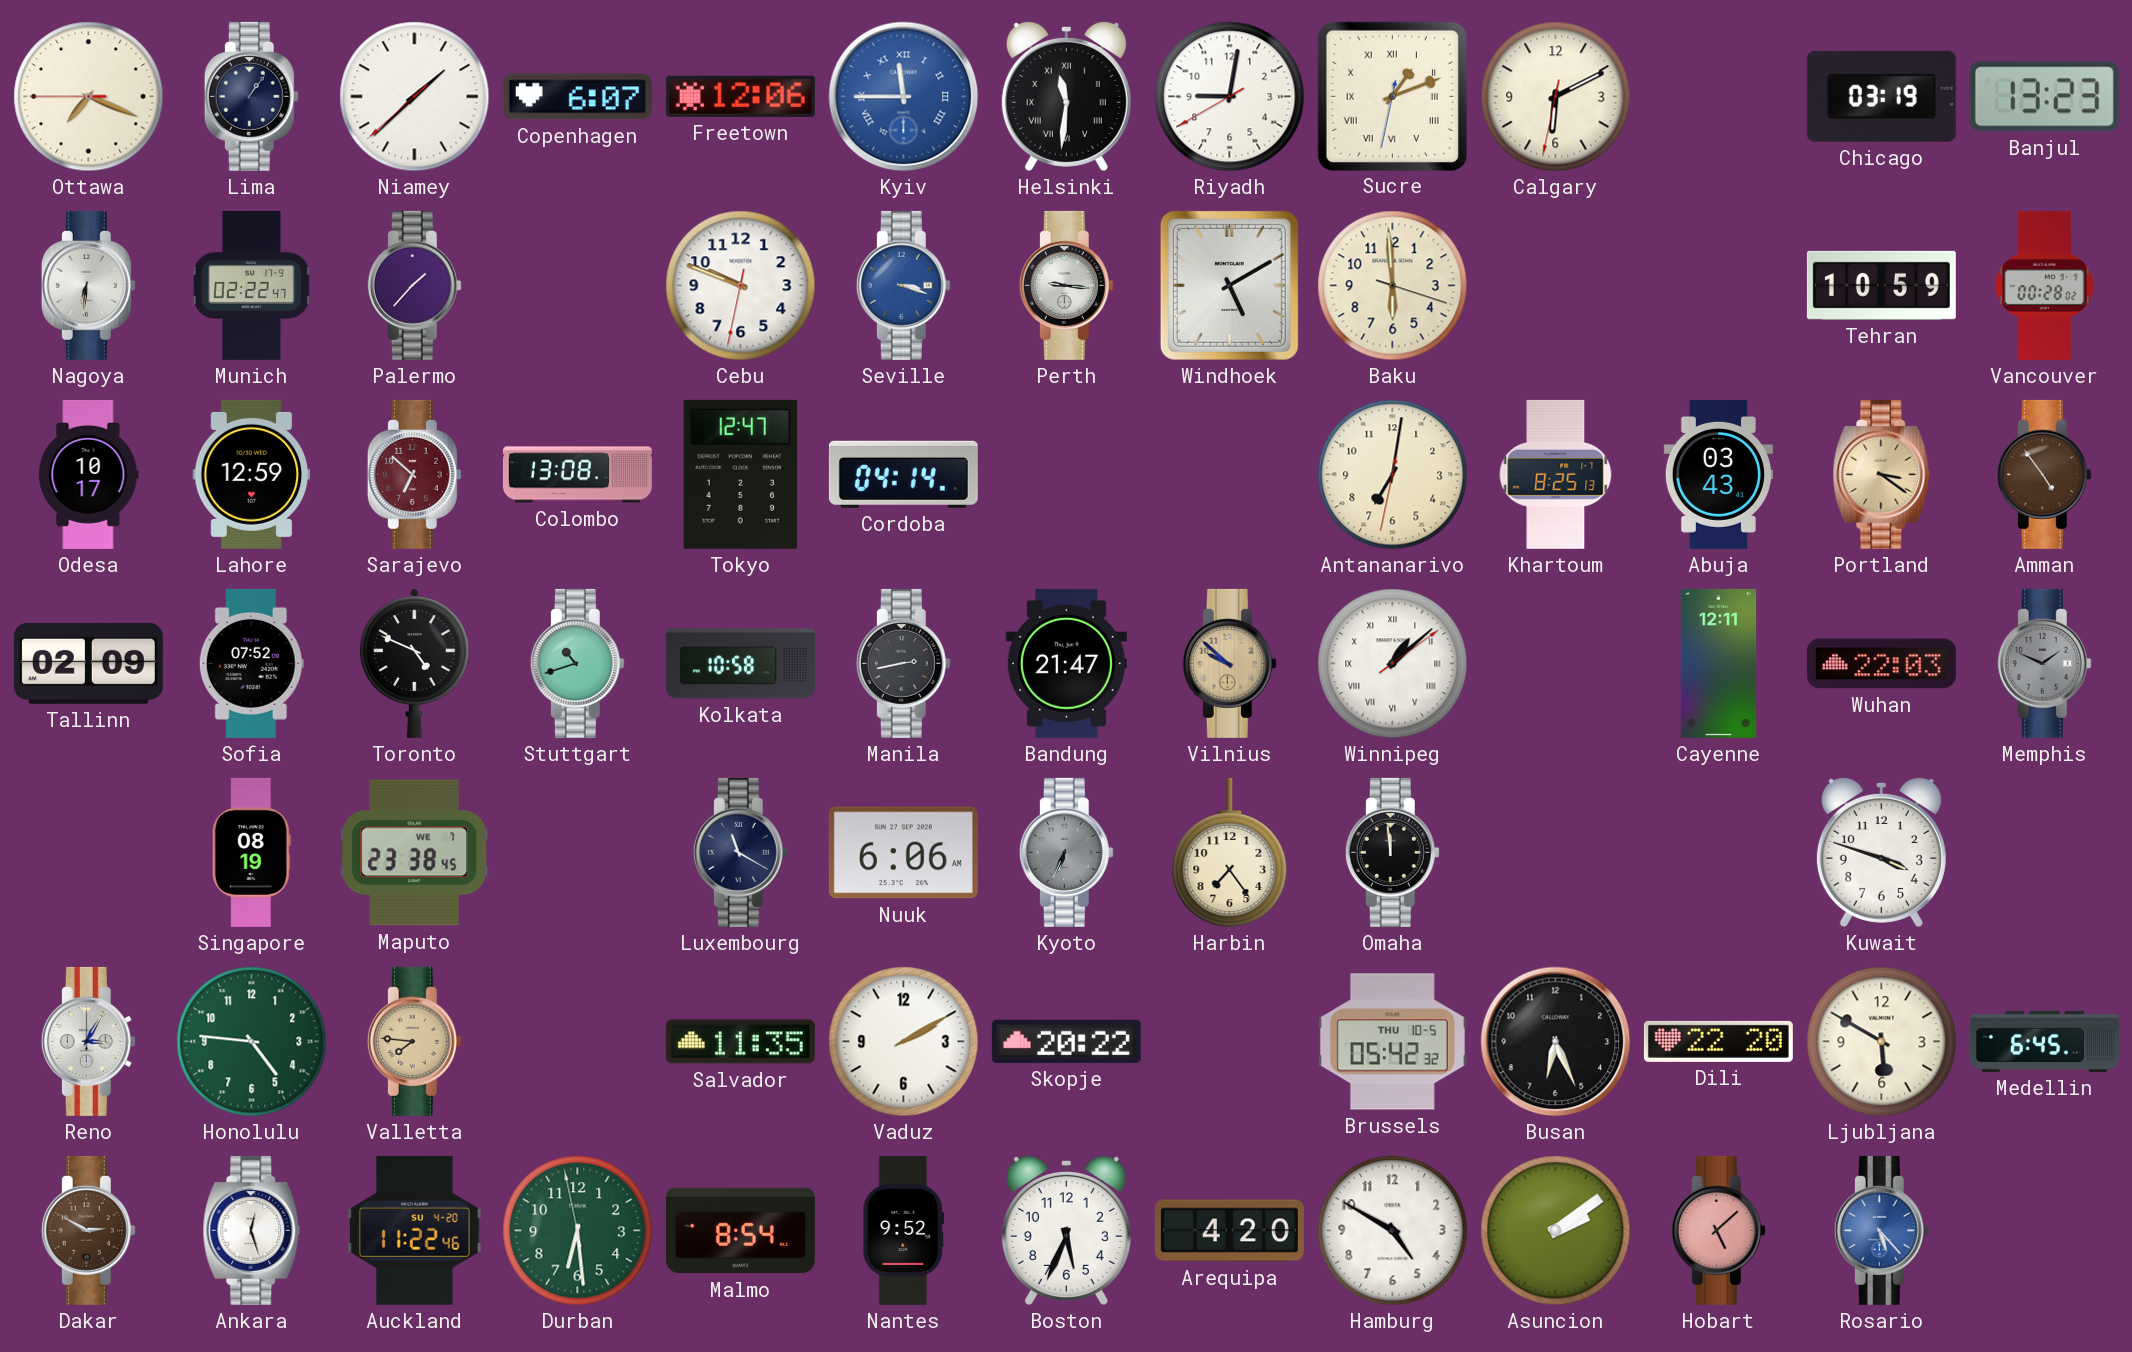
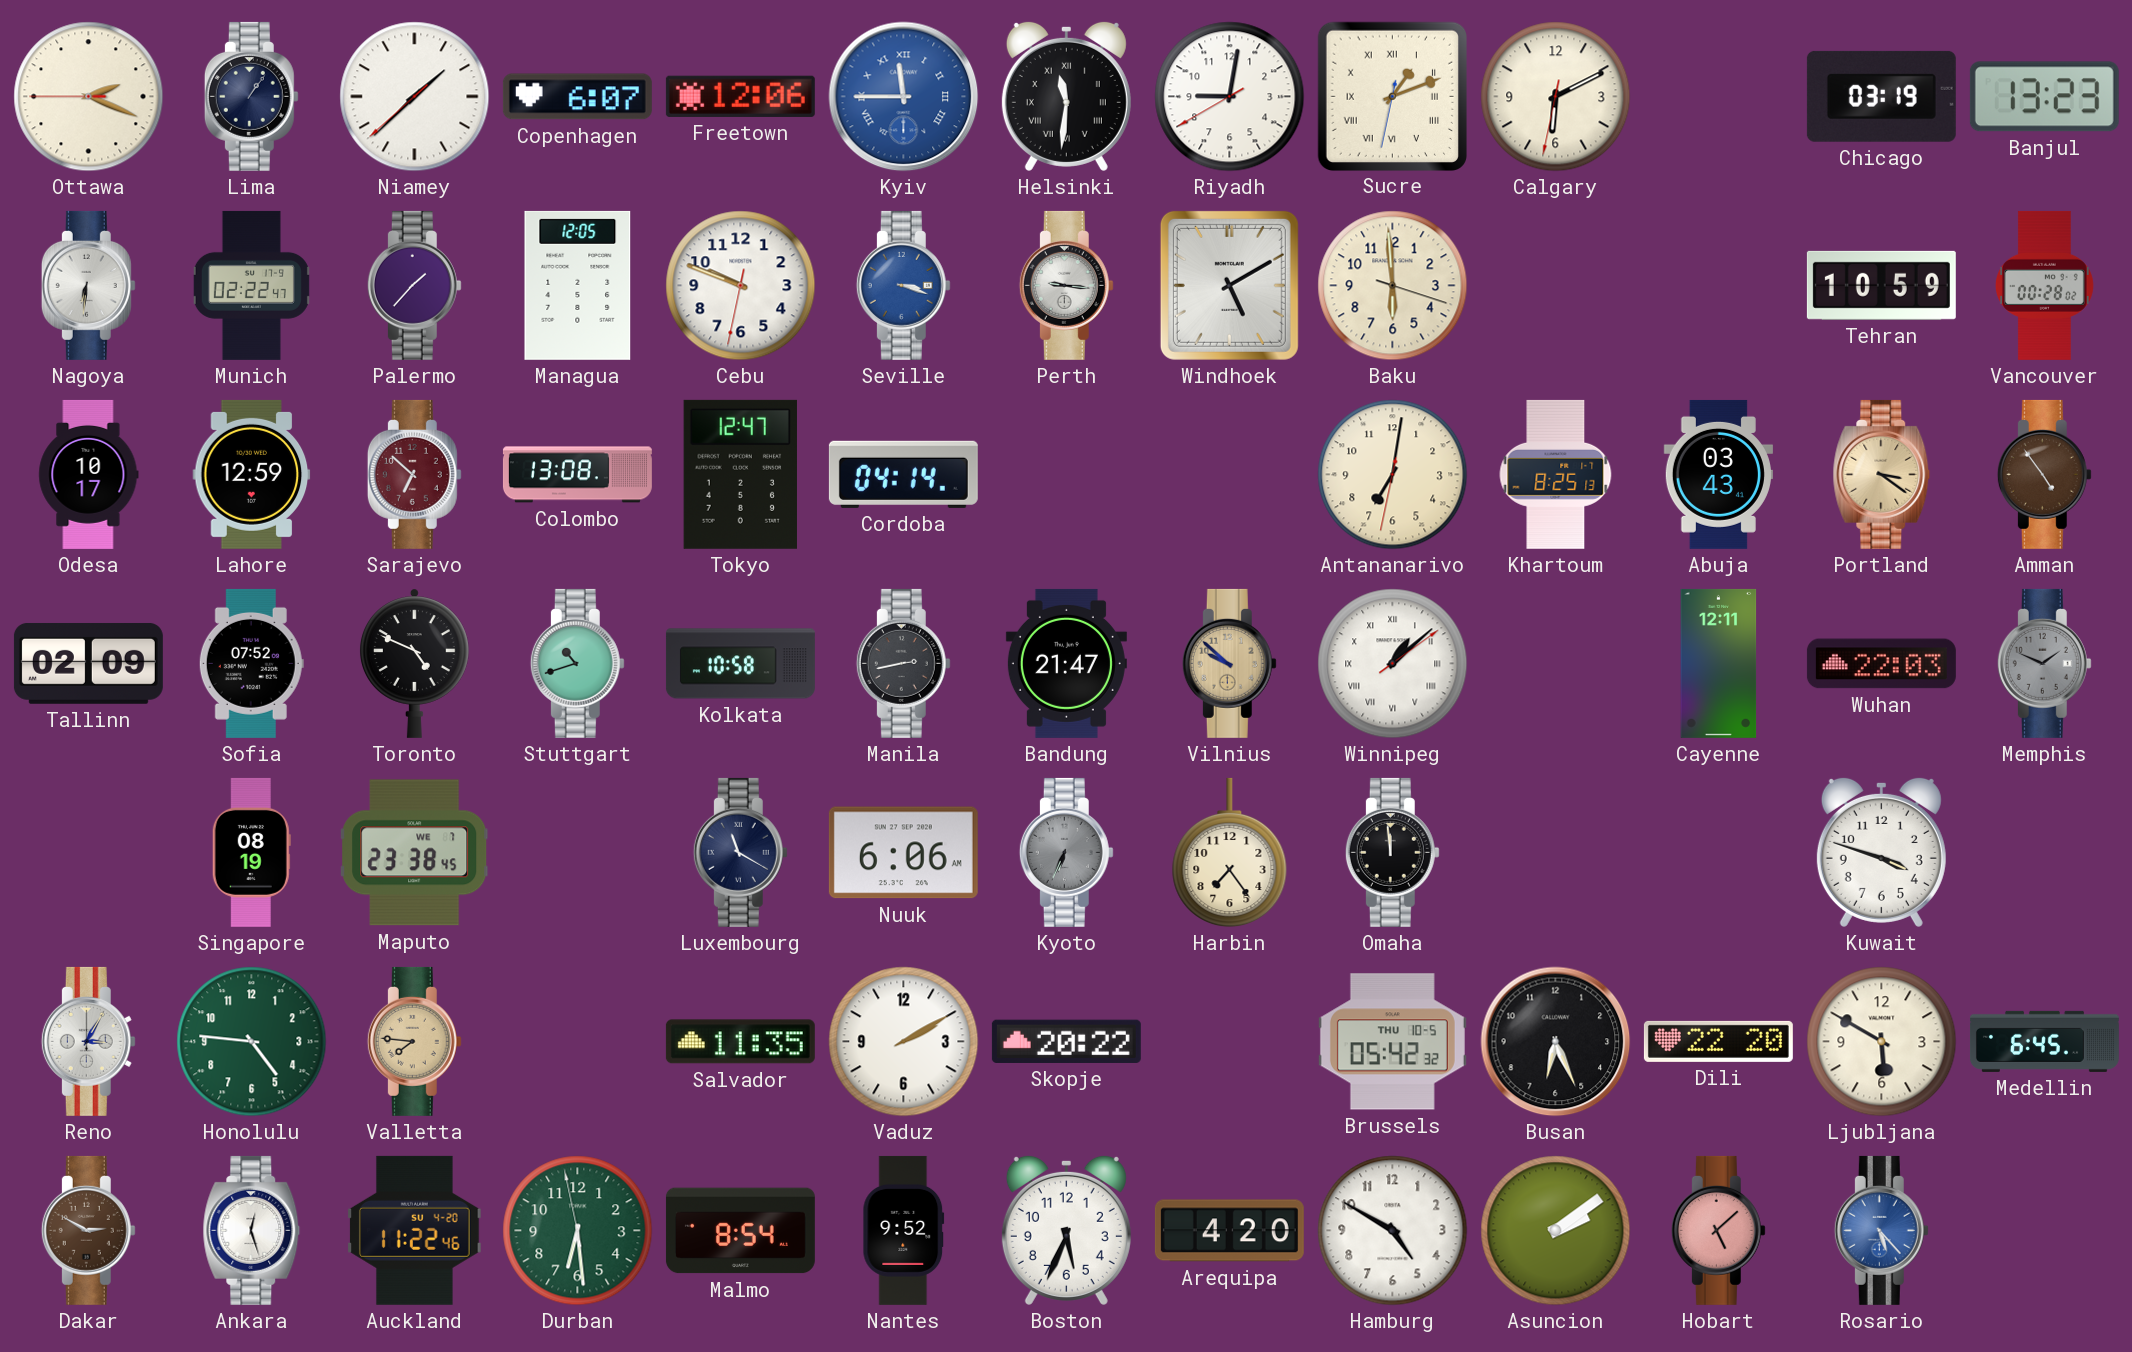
Ottawa: 7:18 -> 2:18
Managua: none -> 12:05
